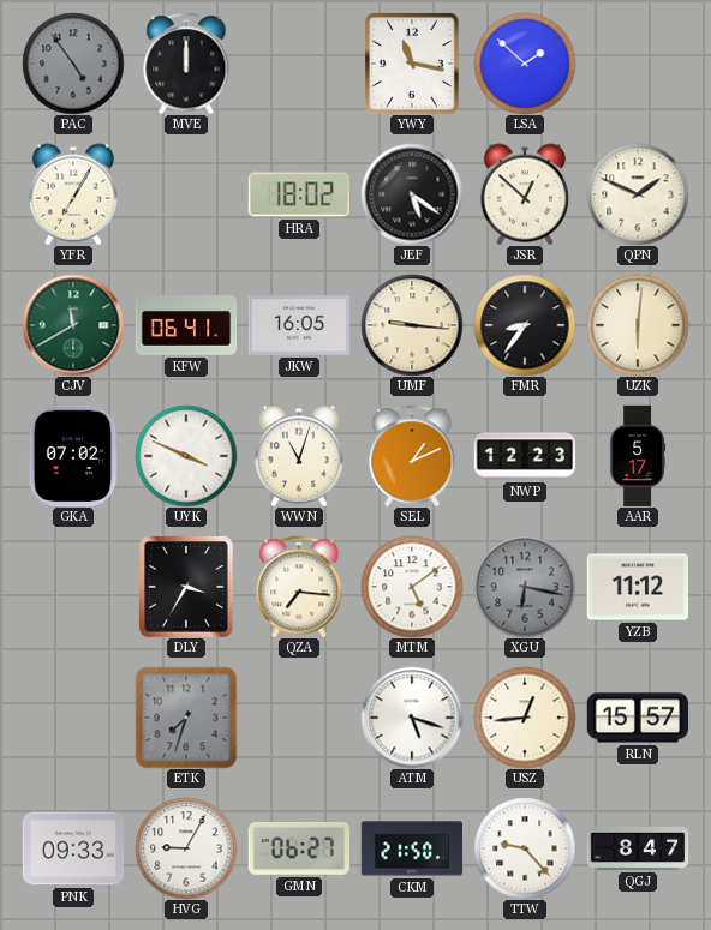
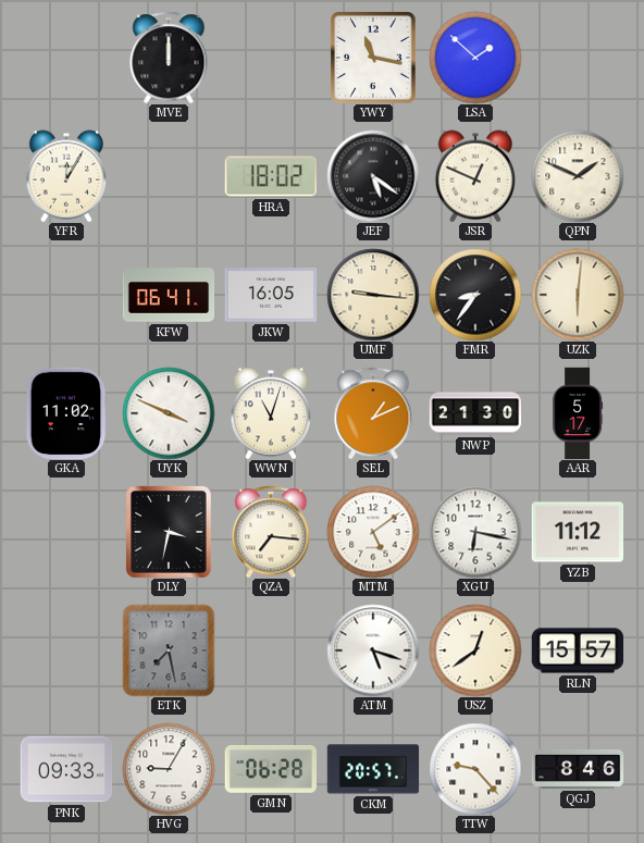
PAC: 4:54 -> none
YFR: 7:05 -> 12:05
JSR: 12:52 -> 12:49
CJV: 11:40 -> none
GKA: 07:02 -> 11:02
NWP: 12:23 -> 21:30
DLY: 3:35 -> 3:32
XGU dial: grey -> white
ETK: 7:33 -> 7:28
USZ: 12:44 -> 12:39
GMN: 06:27 -> 06:28
CKM: 21:50 -> 20:57
QGJ: 8:47 -> 8:46
